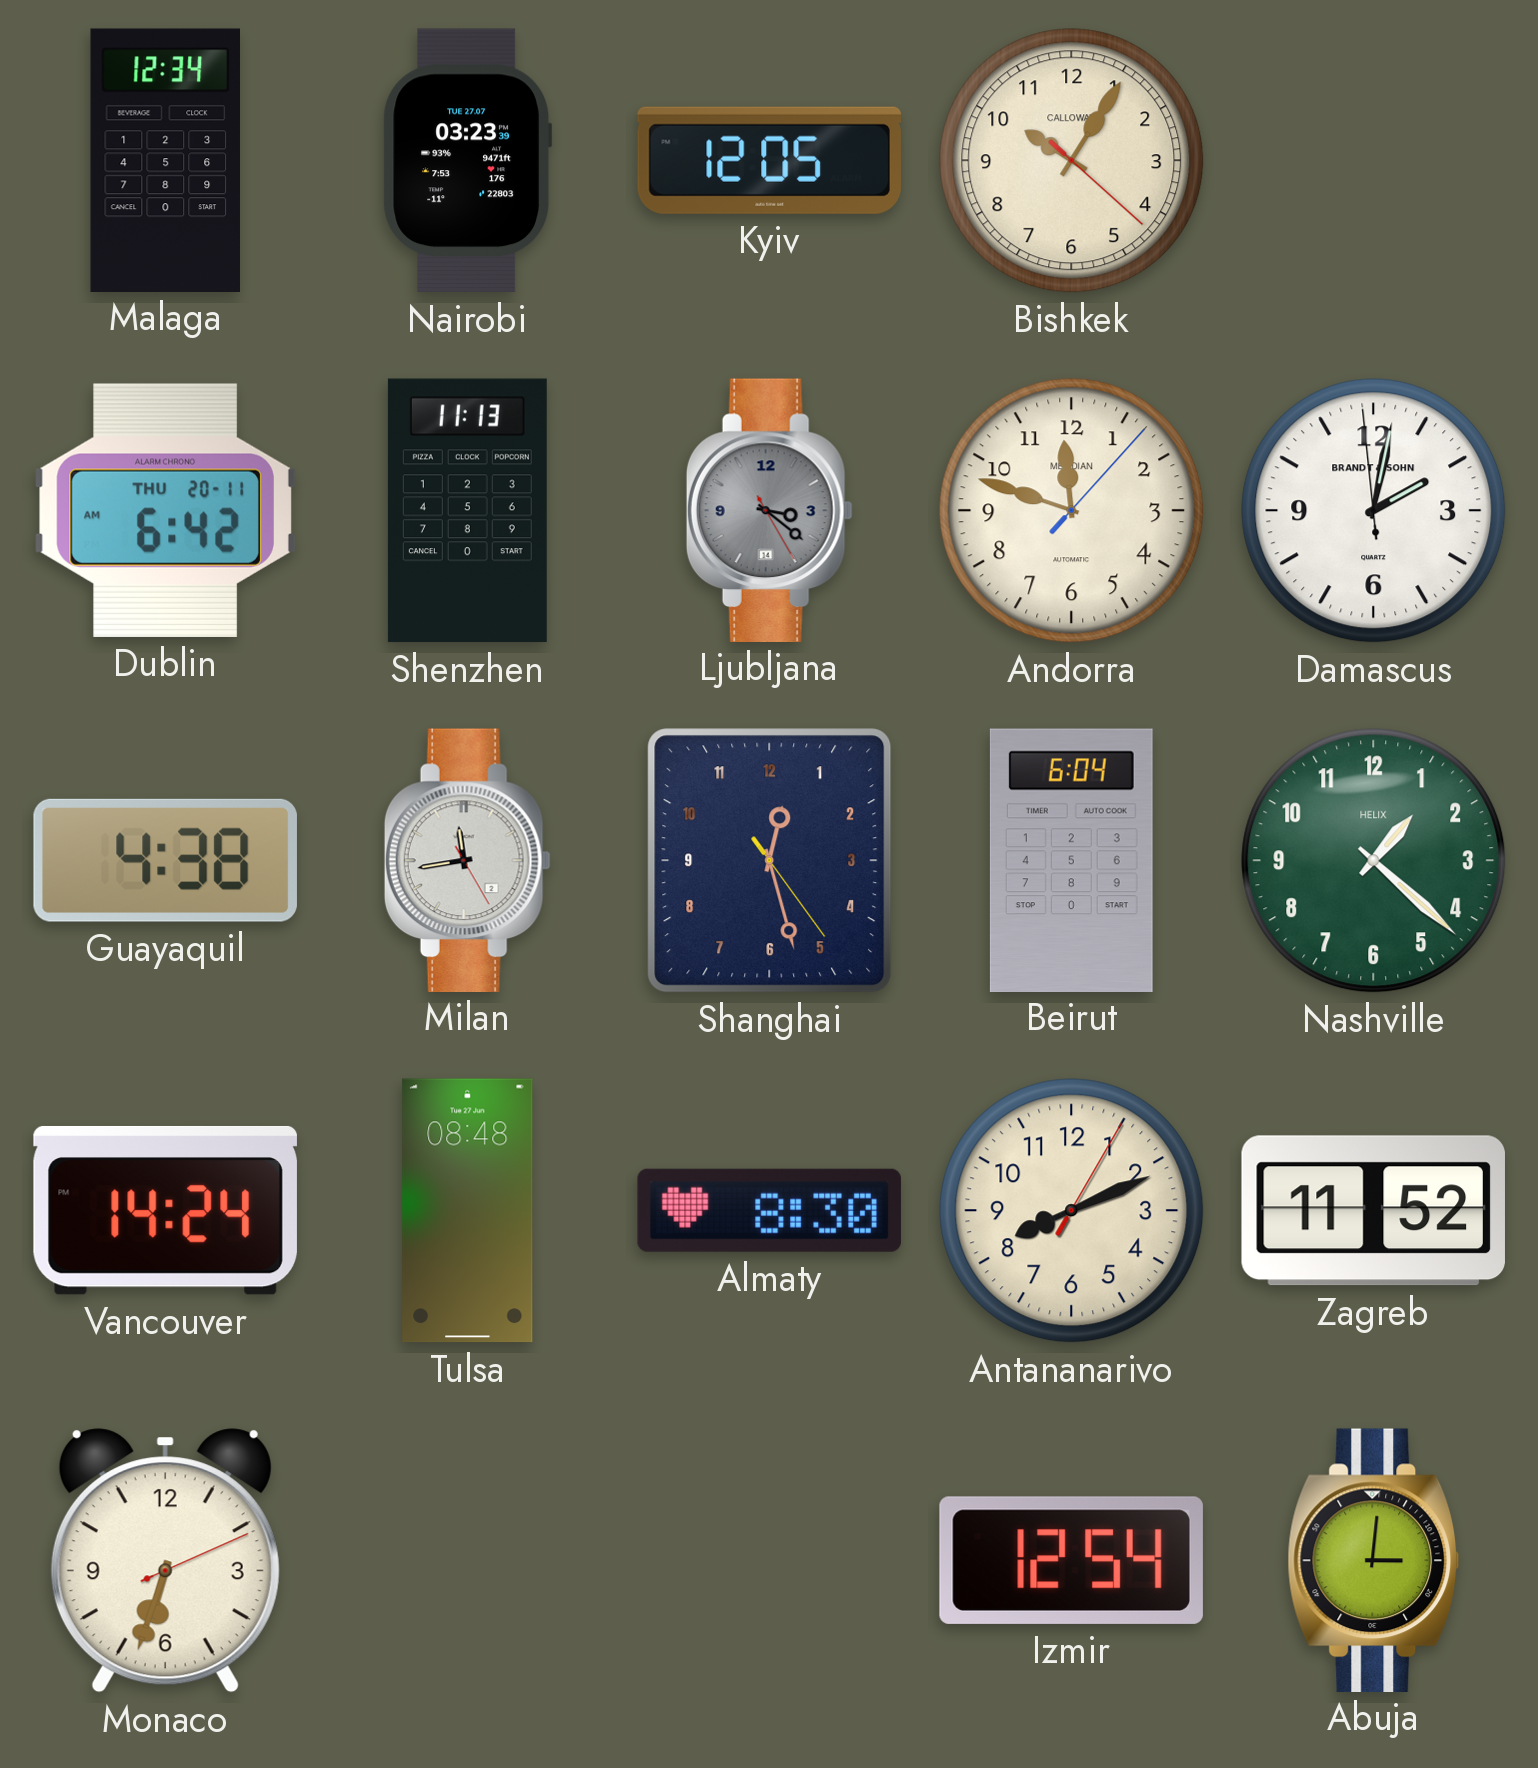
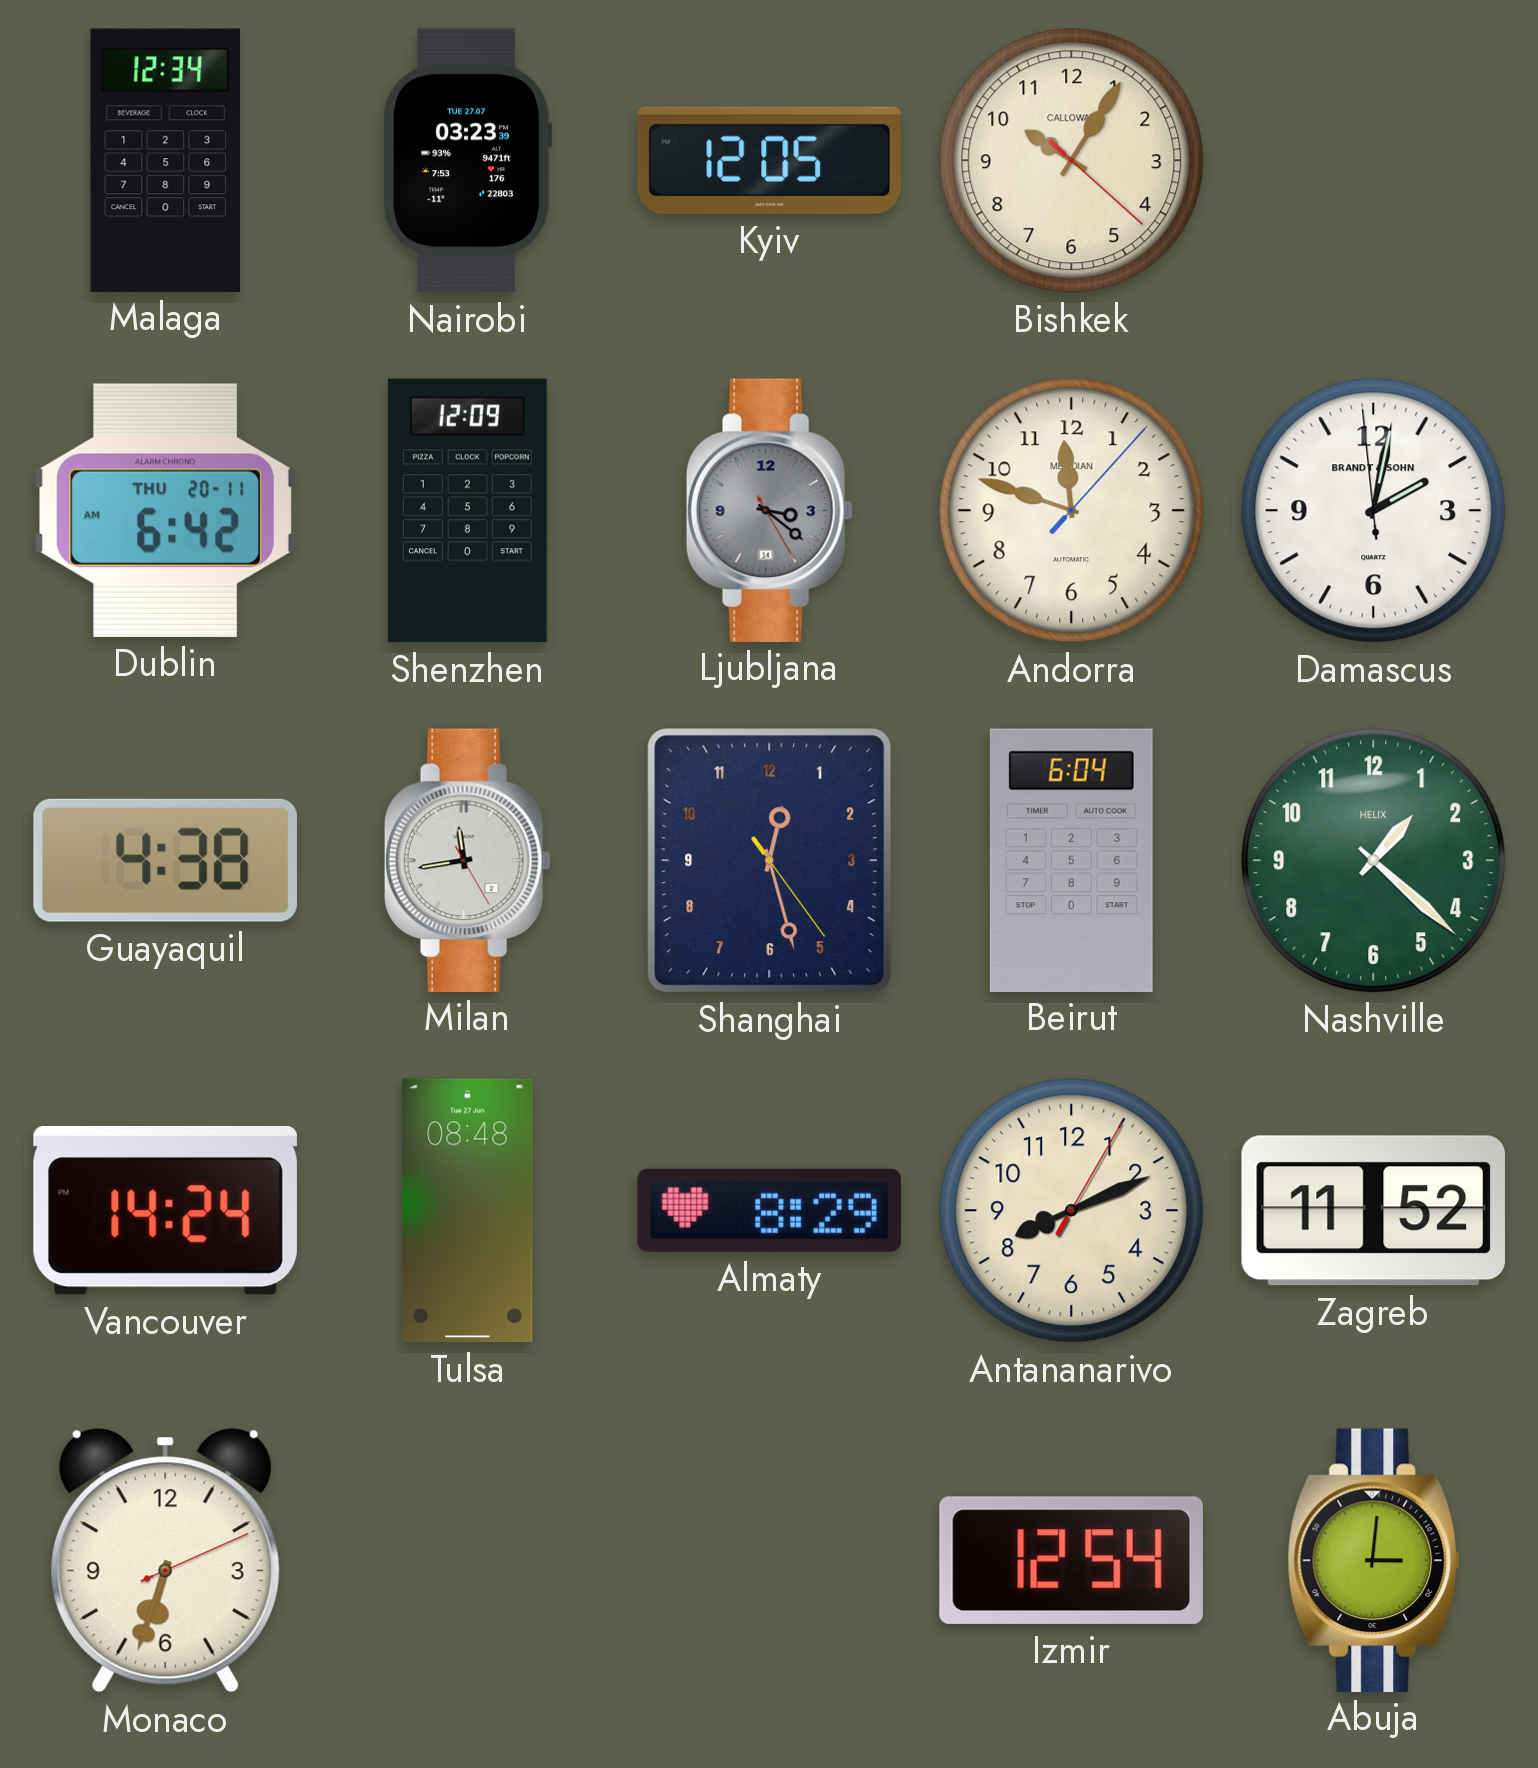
Shenzhen: 11:13 -> 12:09
Almaty: 8:30 -> 8:29
